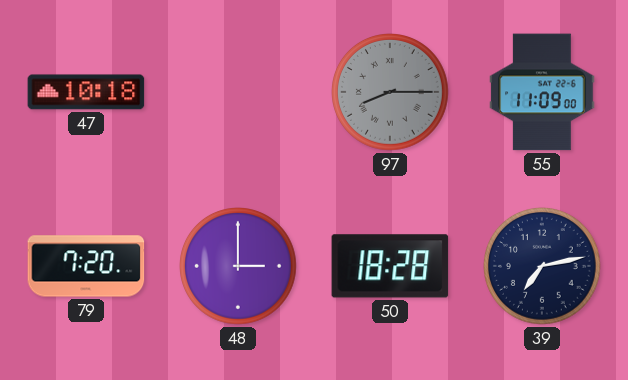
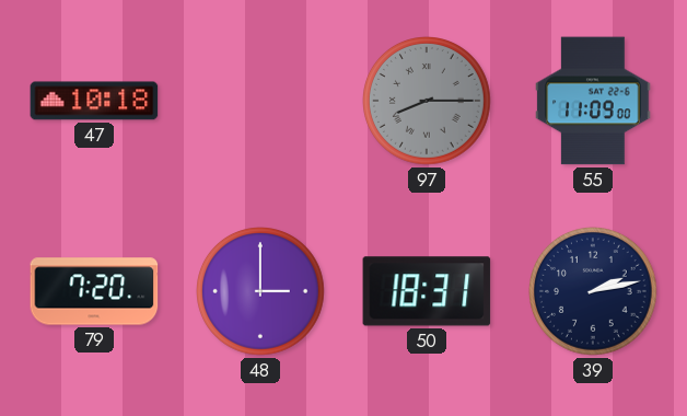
50: 18:28 -> 18:31
39: 7:13 -> 2:13
